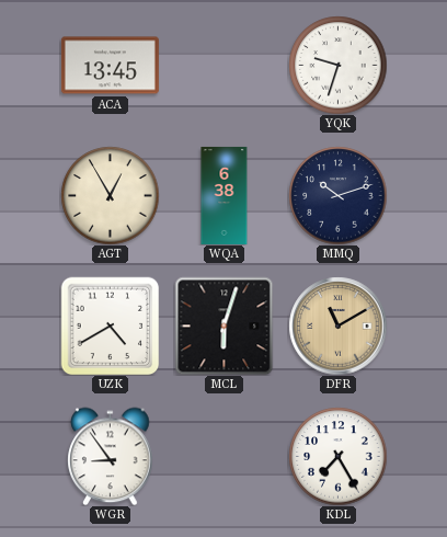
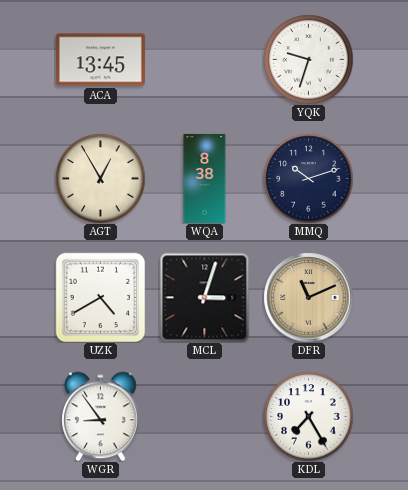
WQA: 6:38 -> 8:38
MCL: 6:03 -> 3:03
DFR: 11:10 -> 11:11
